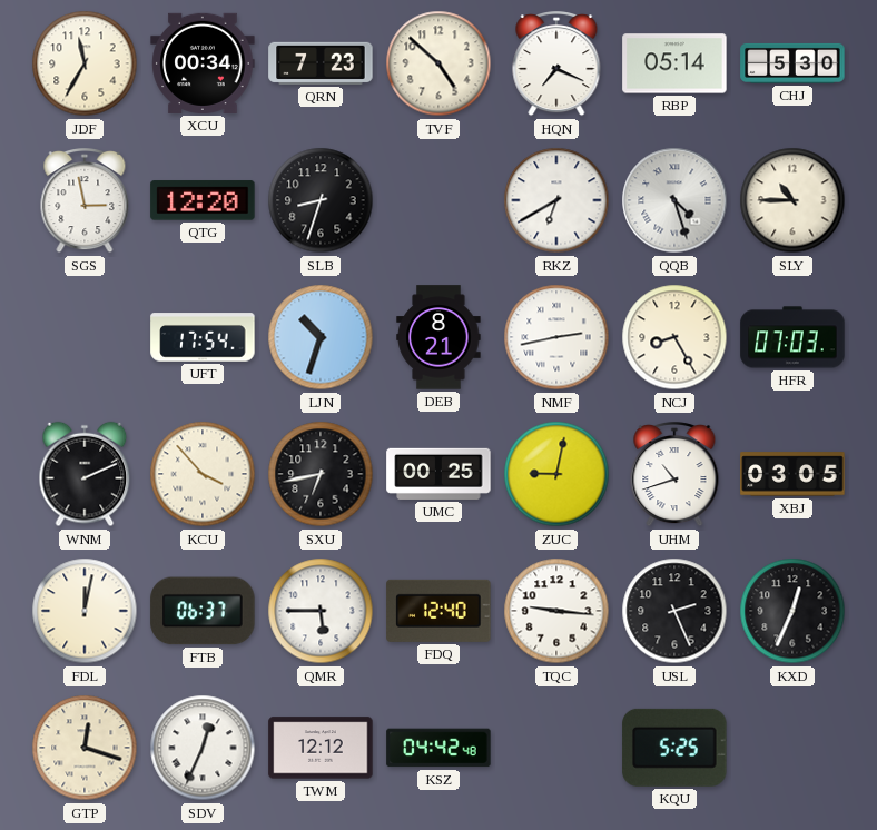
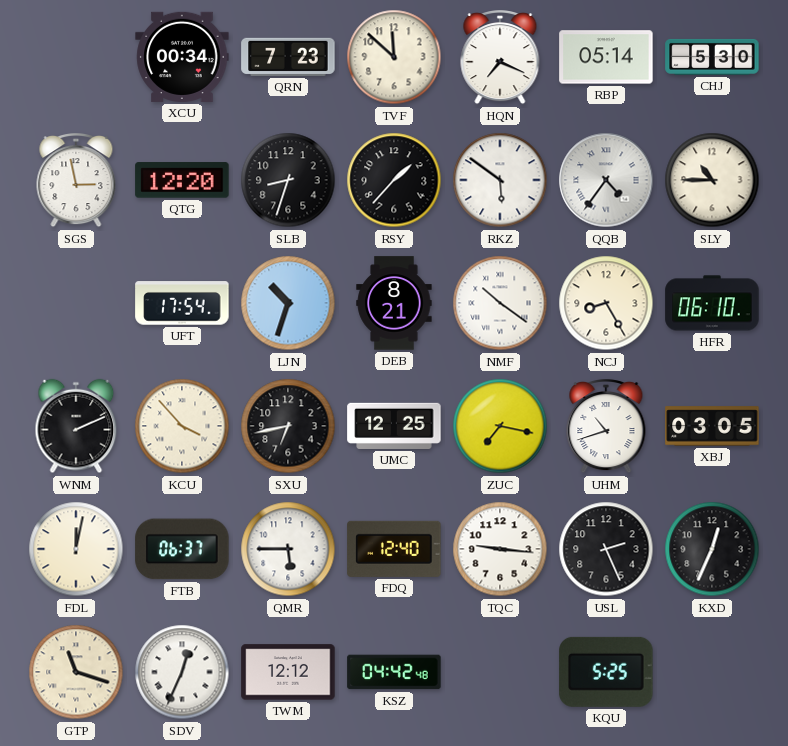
JDF: 11:35 -> none
TVF: 4:52 -> 11:52
RSY: none -> 1:37
RKZ: 6:40 -> 5:51
QQB: 4:27 -> 4:36
NMF: 2:43 -> 10:21
HFR: 07:03 -> 06:10
UMC: 00:25 -> 12:25
ZUC: 9:02 -> 7:17
GTP: 12:18 -> 11:18
